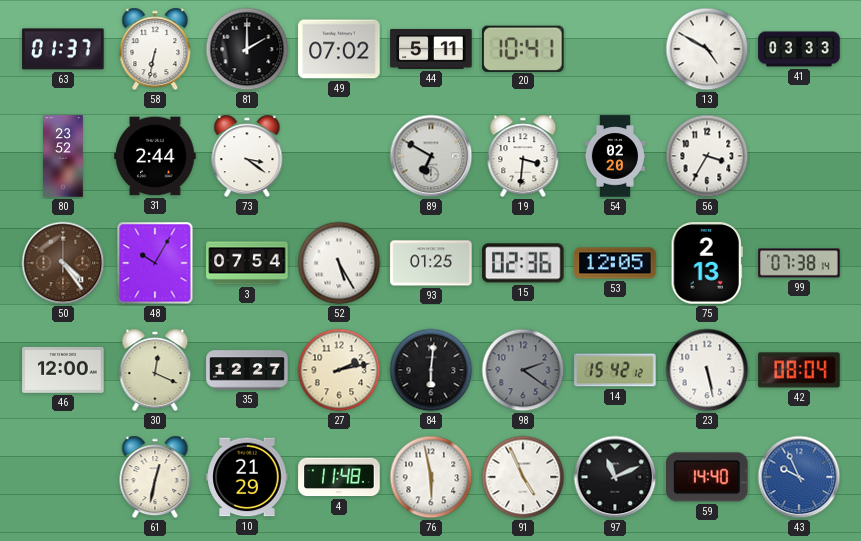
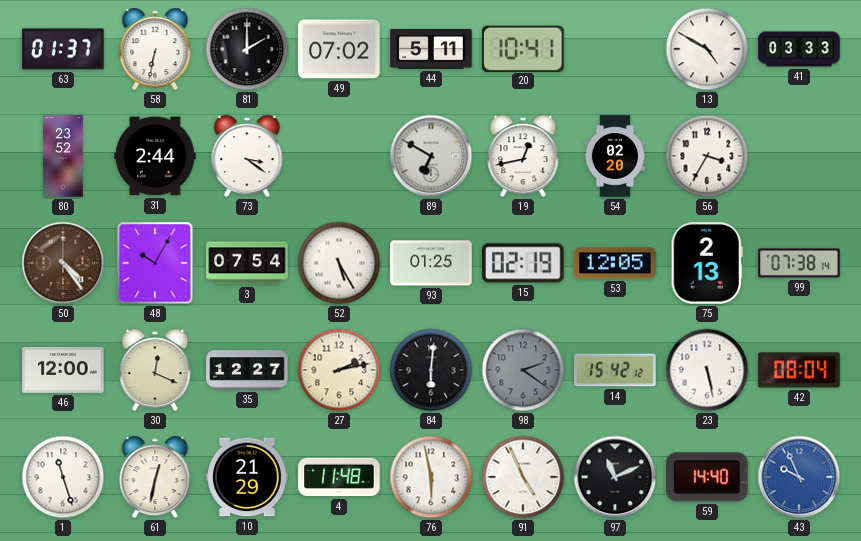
19: 3:31 -> 12:43
15: 02:36 -> 02:19
1: none -> 11:27
